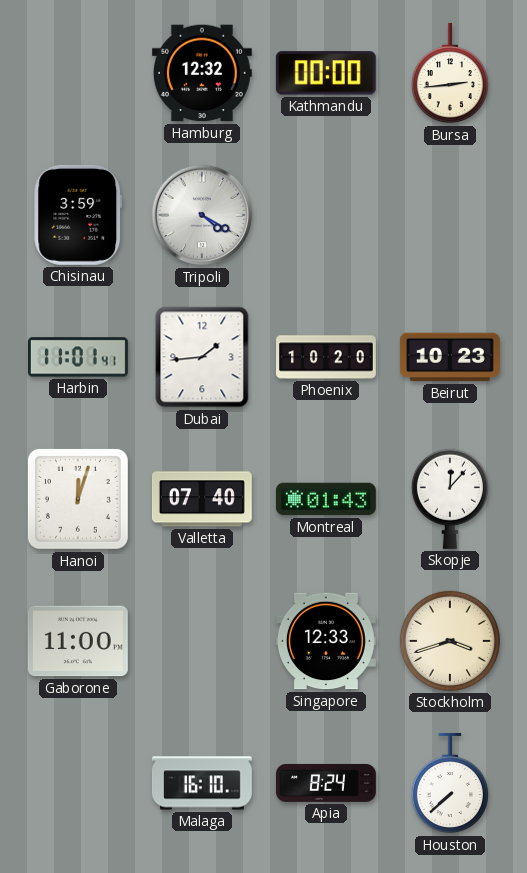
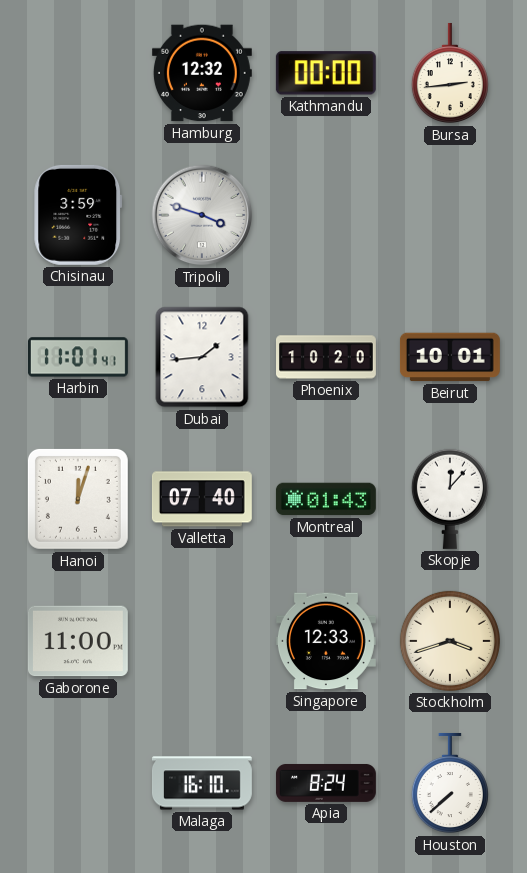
Tripoli: 4:20 -> 3:48
Beirut: 10:23 -> 10:01
